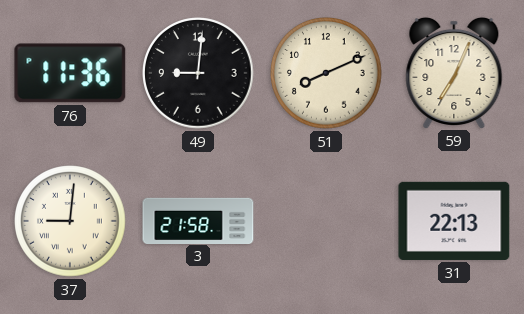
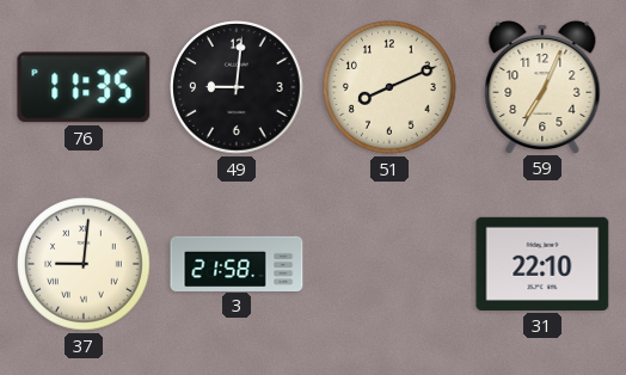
76: 11:36 -> 11:35
31: 22:13 -> 22:10
